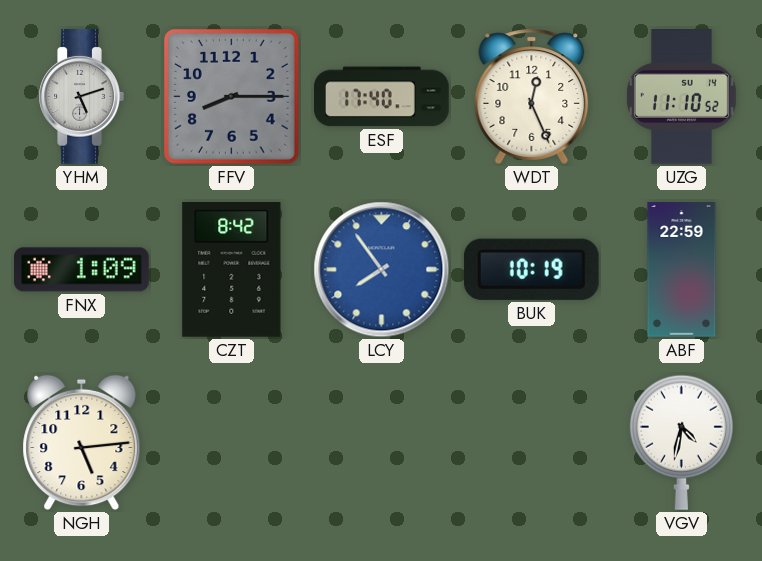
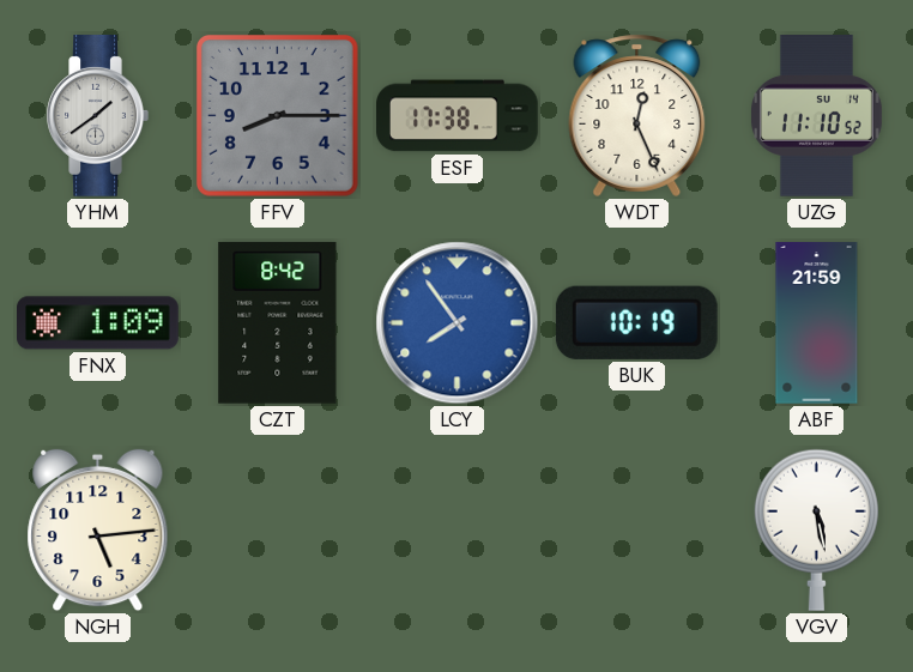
YHM: 5:12 -> 1:39
ESF: 17:40 -> 17:38
ABF: 22:59 -> 21:59
VGV: 4:32 -> 5:28
